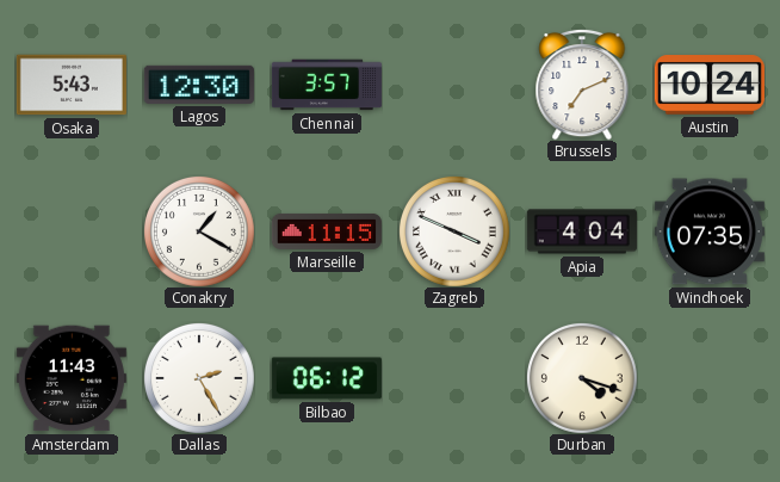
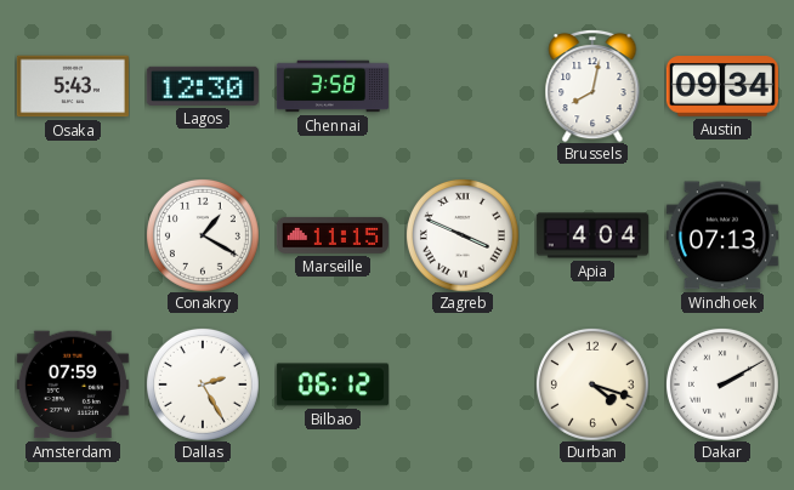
Chennai: 3:57 -> 3:58
Brussels: 7:11 -> 8:02
Austin: 10:24 -> 09:34
Windhoek: 07:35 -> 07:13
Amsterdam: 11:43 -> 07:59
Dakar: none -> 2:10
